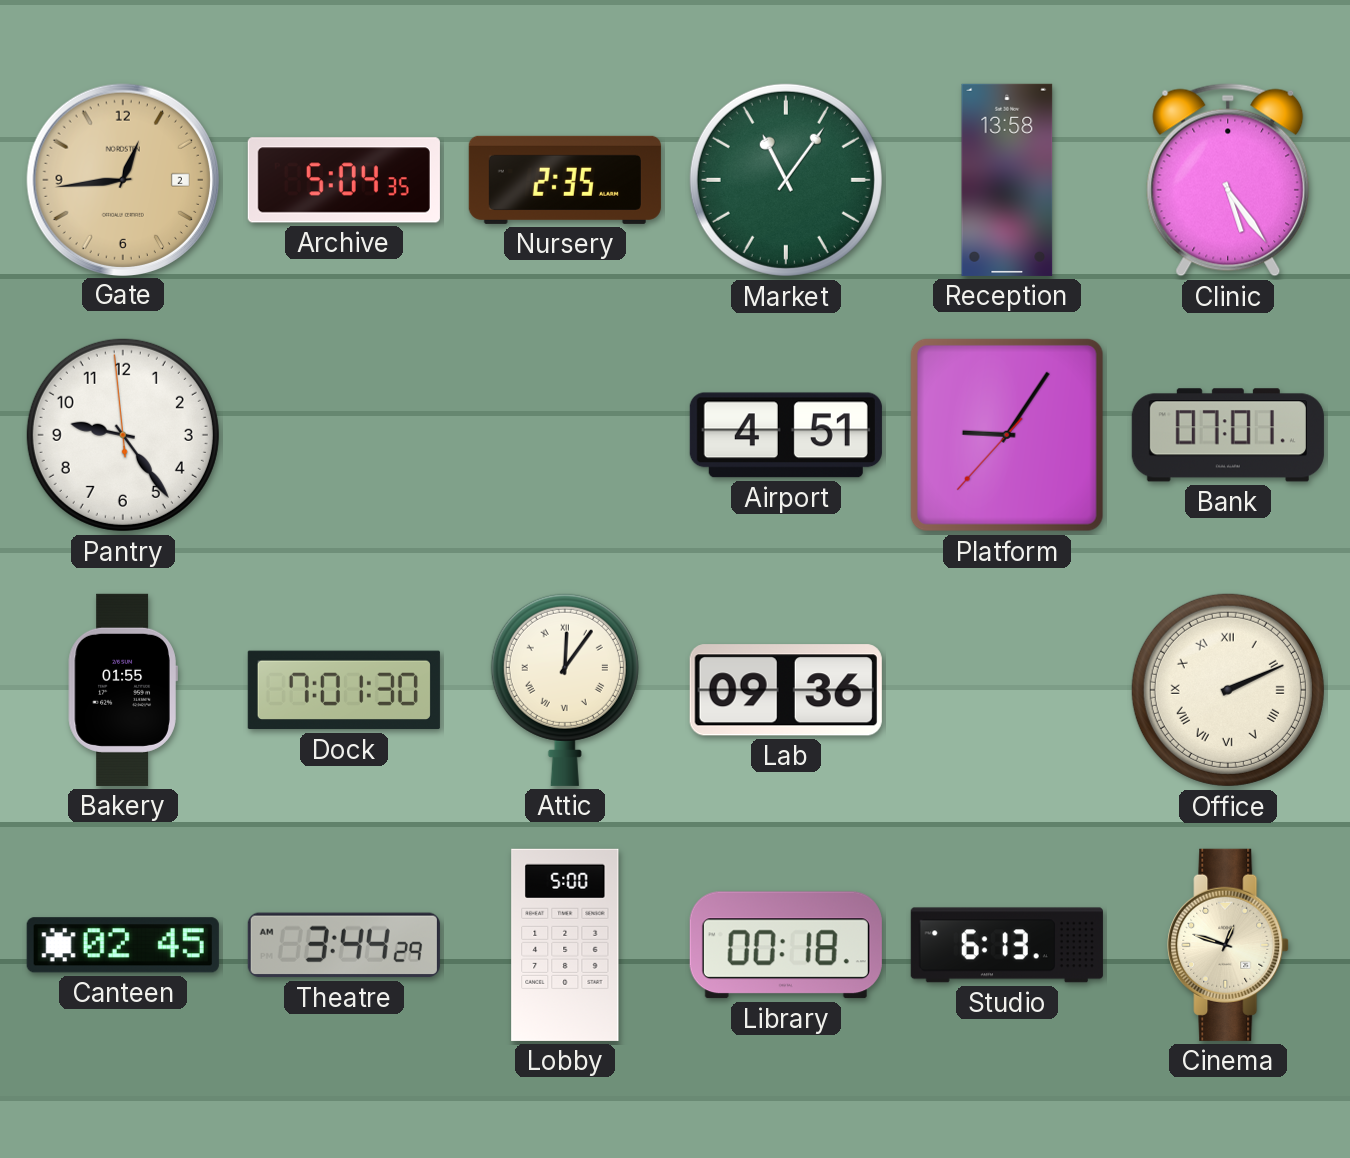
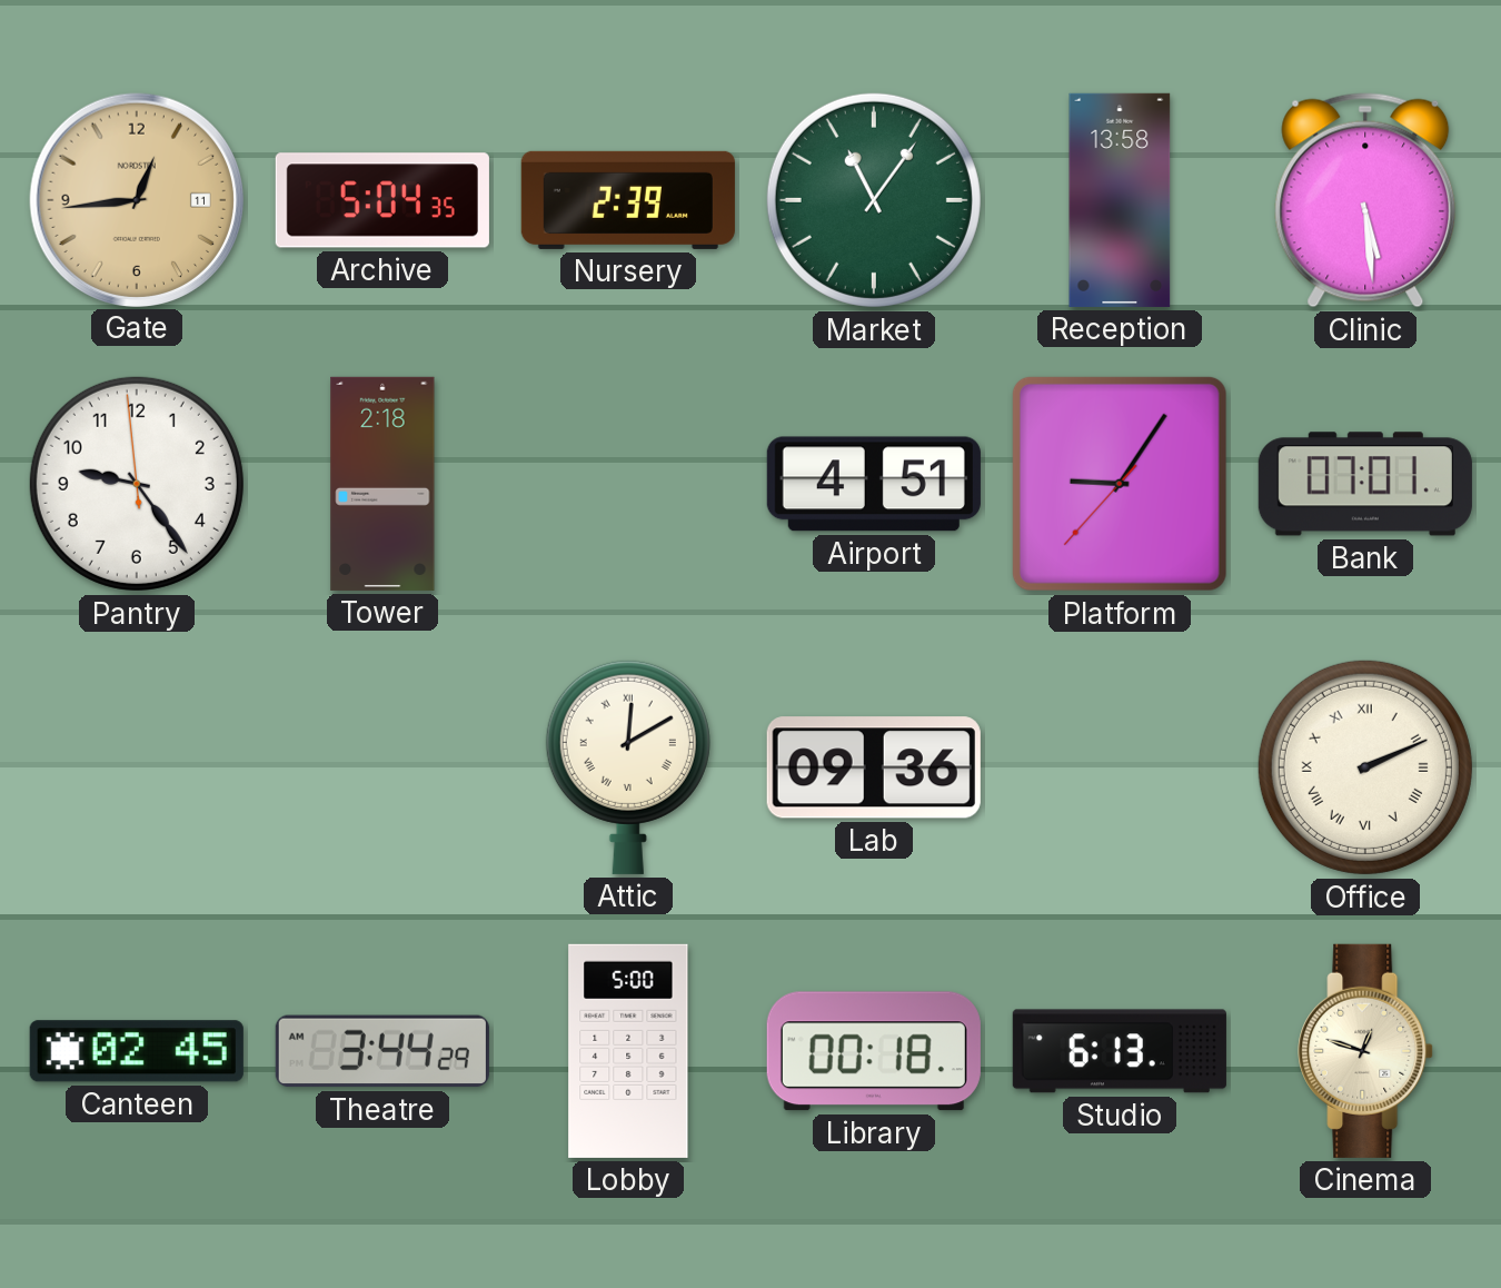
Gate date: 2 -> 11
Nursery: 2:35 -> 2:39
Clinic: 5:24 -> 5:29
Tower: none -> 2:18
Bakery: 01:55 -> none
Dock: 7:01 -> none
Attic: 12:06 -> 12:10
